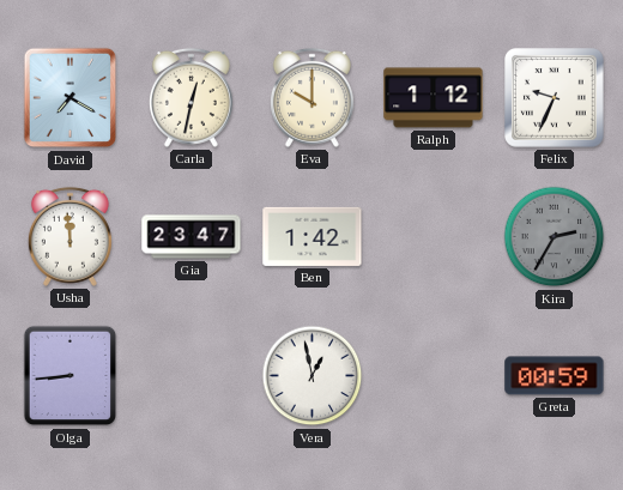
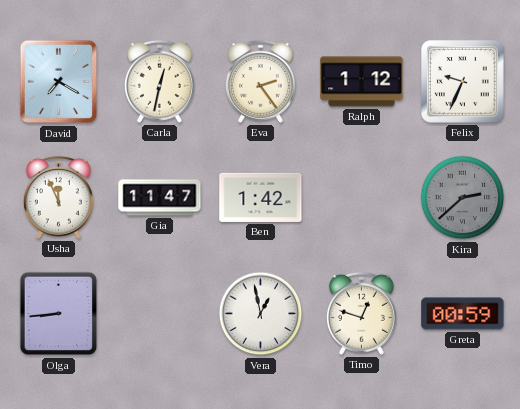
Eva: 10:00 -> 2:24
Usha: 11:59 -> 11:56
Gia: 23:47 -> 11:47
Kira: 2:35 -> 2:38
Timo: none -> 12:48
